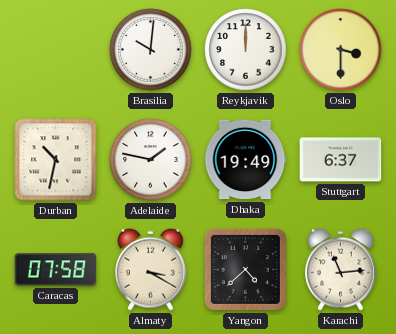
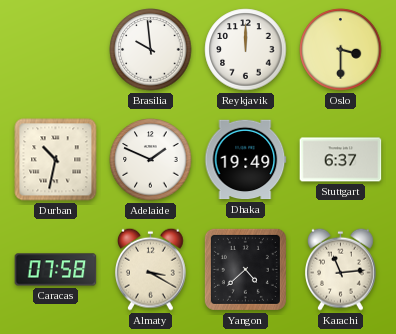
Brasilia: 10:01 -> 9:59
Adelaide: 1:47 -> 1:49
